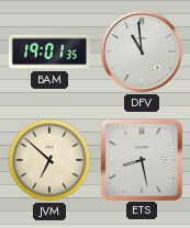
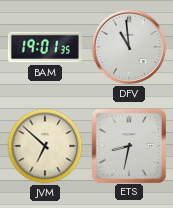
ETS: 8:28 -> 8:32
